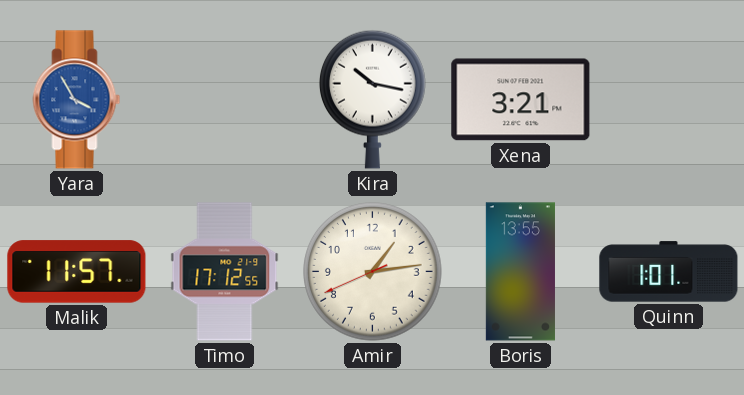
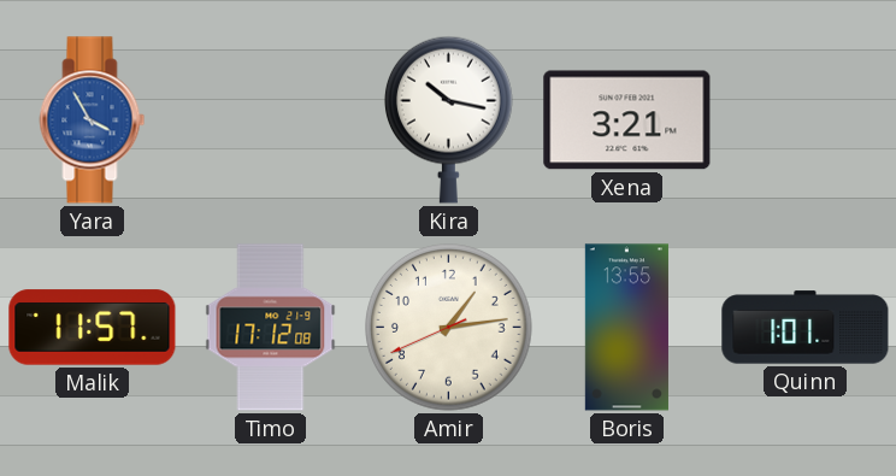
Timo: 17:12:55 -> 17:12:08
